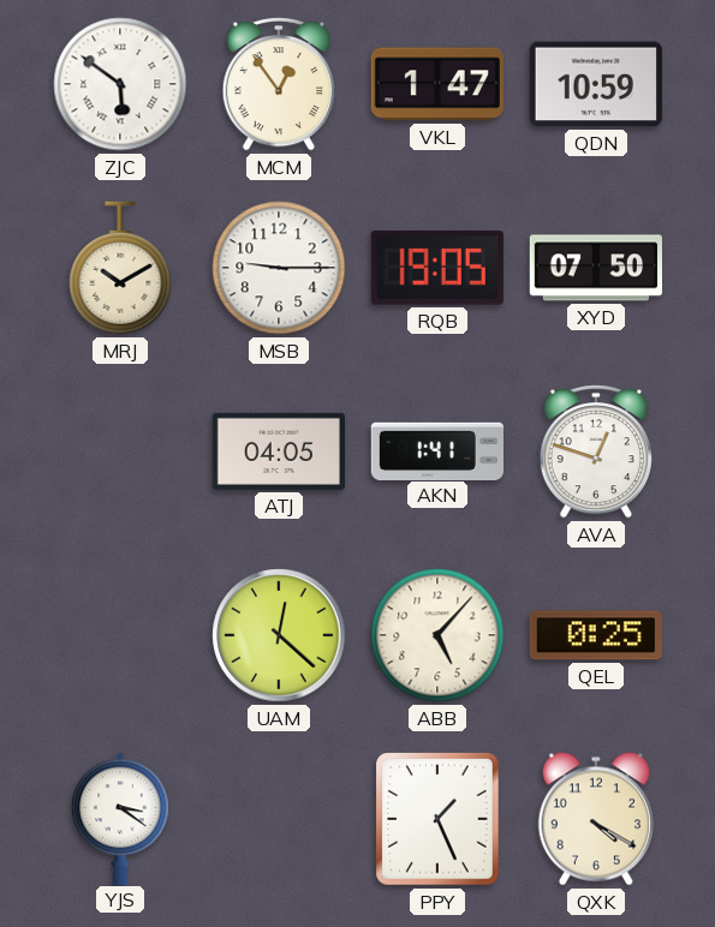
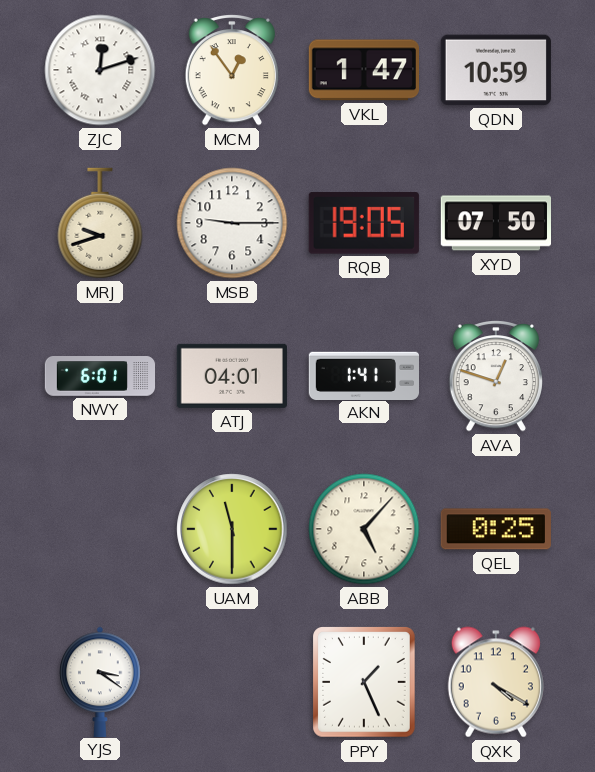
ZJC: 5:51 -> 12:12
MRJ: 10:10 -> 9:42
NWY: none -> 6:01
ATJ: 04:05 -> 04:01
UAM: 12:22 -> 11:30
